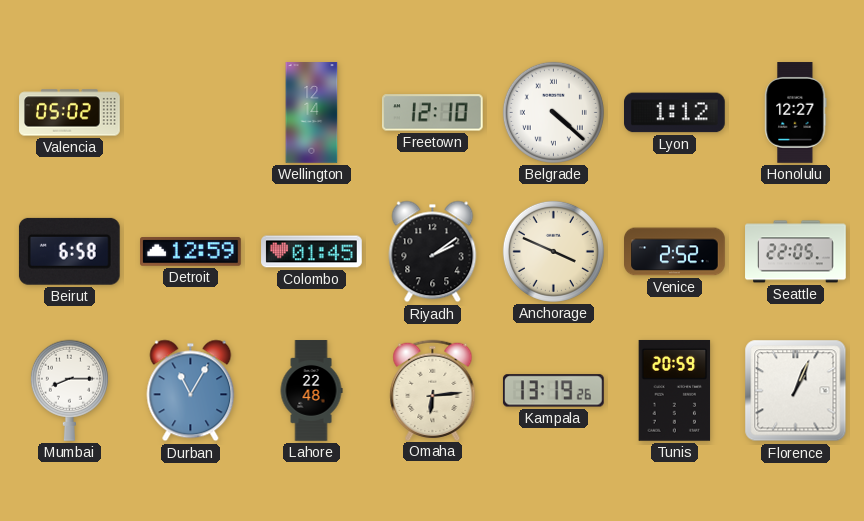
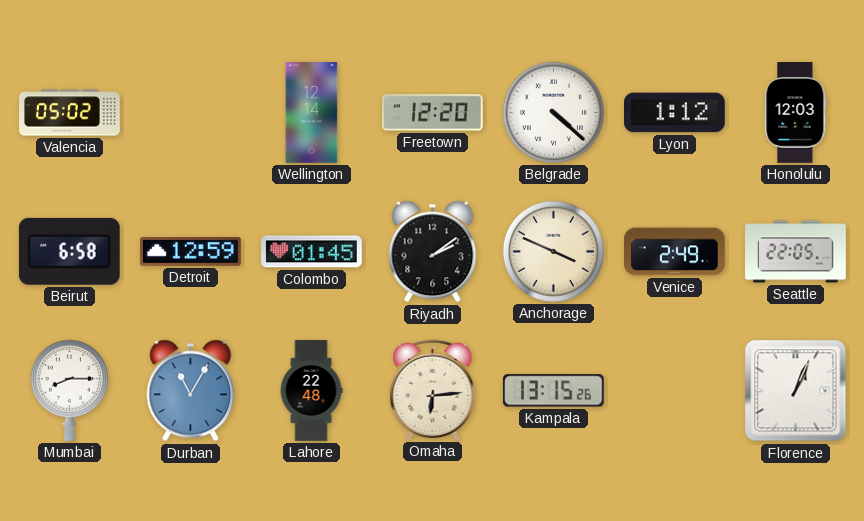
Freetown: 12:10 -> 12:20
Honolulu: 12:27 -> 12:03
Venice: 2:52 -> 2:49
Kampala: 13:19 -> 13:15
Tunis: 20:59 -> none
